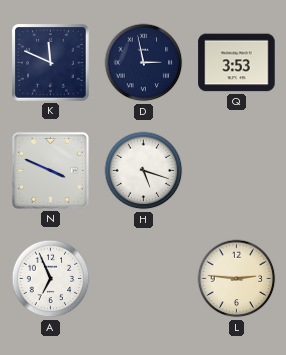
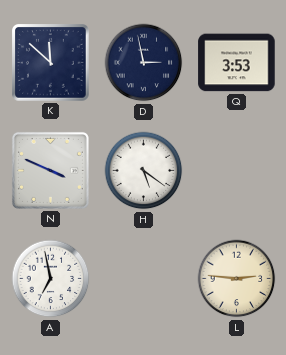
K: 11:49 -> 11:52
H: 5:18 -> 5:21
A: 6:56 -> 6:58
